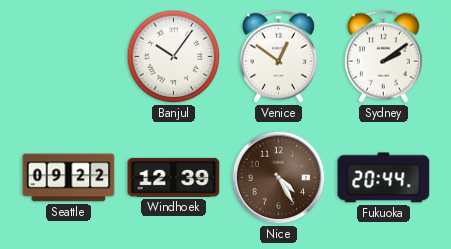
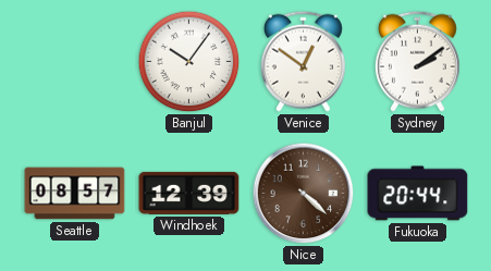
Seattle: 09:22 -> 08:57
Nice: 4:25 -> 4:22
